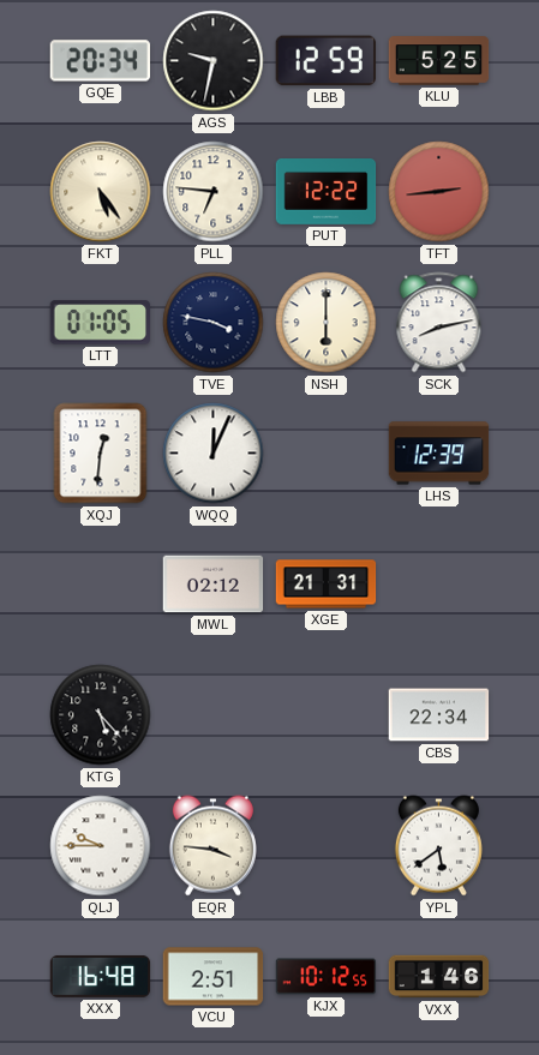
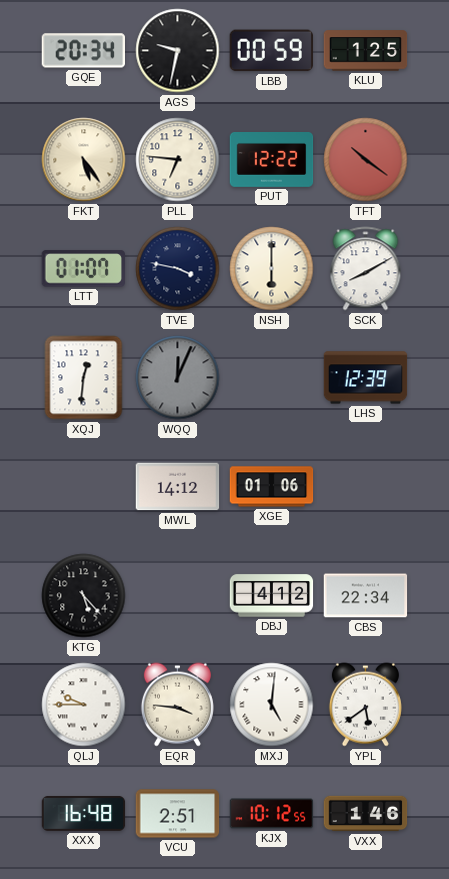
LBB: 12:59 -> 00:59
KLU: 5:25 -> 1:25
TFT: 2:44 -> 10:21
LTT: 01:05 -> 01:07
SCK: 8:13 -> 8:10
WQQ dial: white -> grey
MWL: 02:12 -> 14:12
XGE: 21:31 -> 01:06
DBJ: none -> 4:12
MXJ: none -> 5:01
